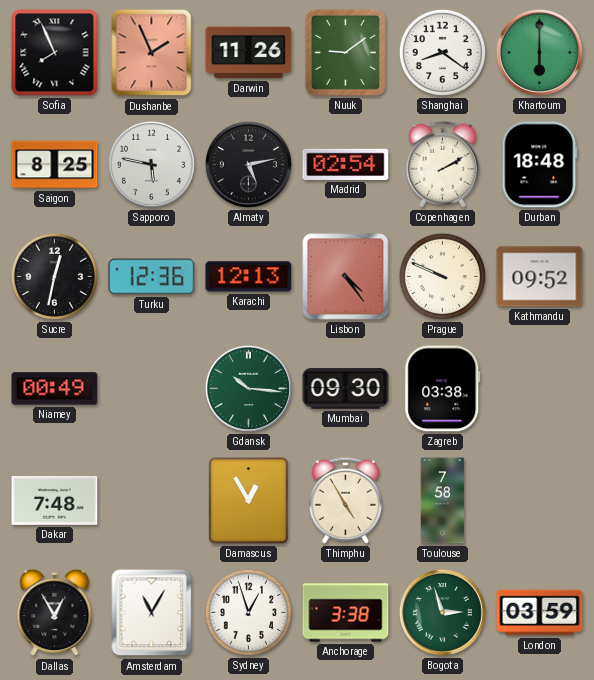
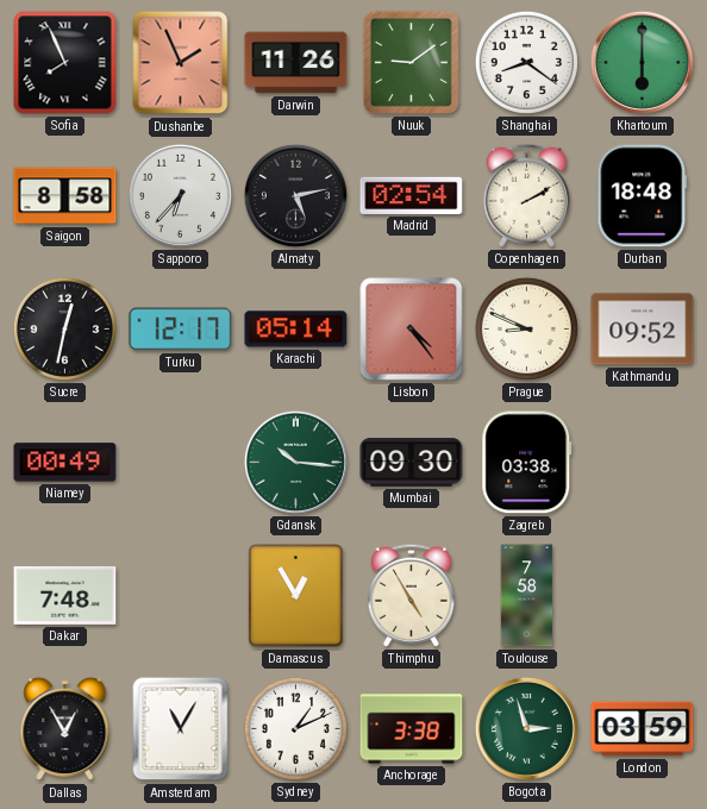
Saigon: 8:25 -> 8:58
Sapporo: 5:47 -> 6:37
Turku: 12:36 -> 12:17
Karachi: 12:13 -> 05:14
Prague: 9:49 -> 8:49
Sydney: 12:57 -> 1:11
